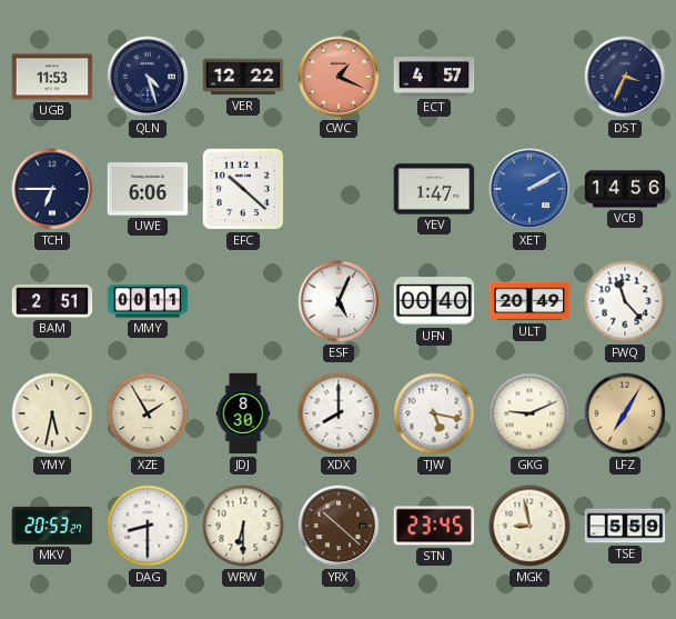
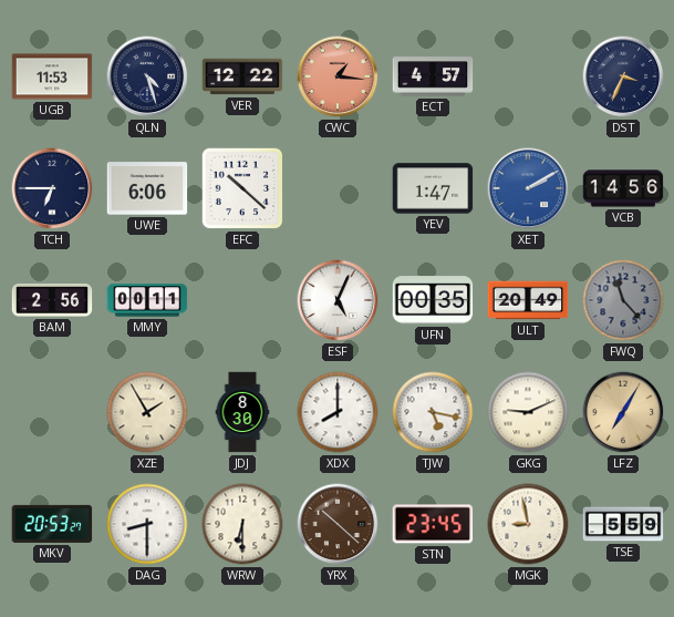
CWC: 1:19 -> 1:16
BAM: 2:51 -> 2:56
UFN: 00:40 -> 00:35
FWQ dial: white -> grey
YMY: 5:32 -> none
